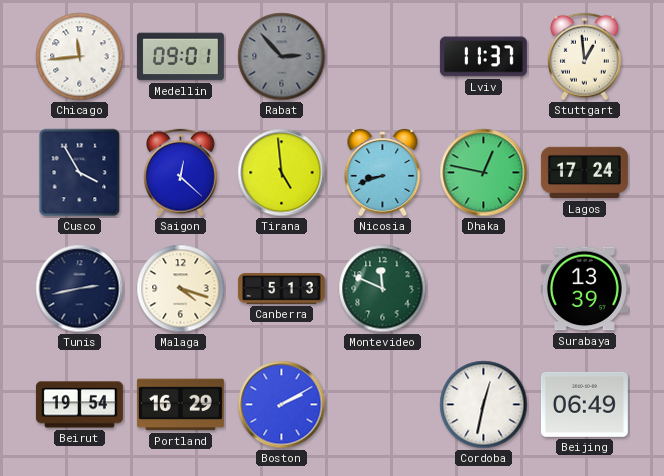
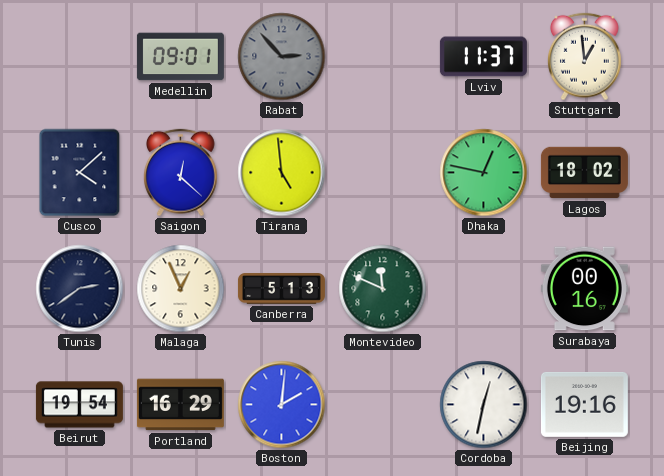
Chicago: 11:44 -> none
Cusco: 3:55 -> 4:08
Nicosia: 8:42 -> none
Lagos: 17:24 -> 18:02
Tunis: 2:43 -> 2:39
Malaga: 4:18 -> 12:56
Surabaya: 13:39 -> 00:16
Boston: 2:10 -> 2:01
Beijing: 06:49 -> 19:16
